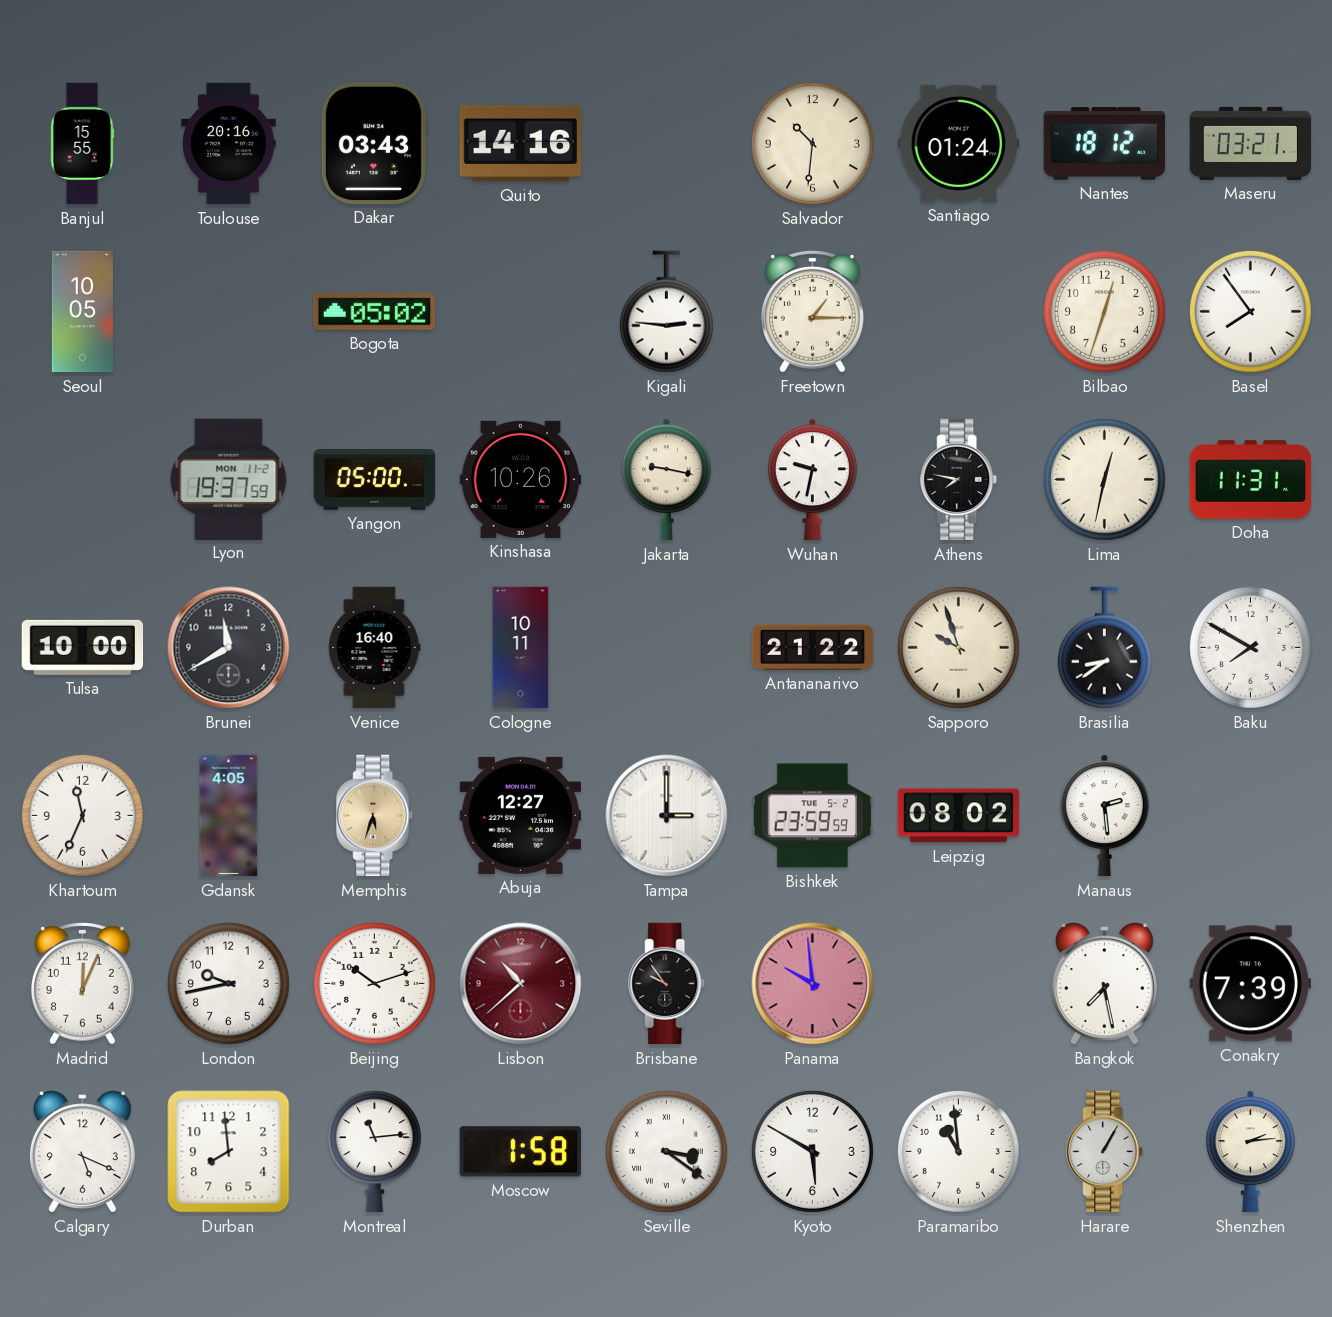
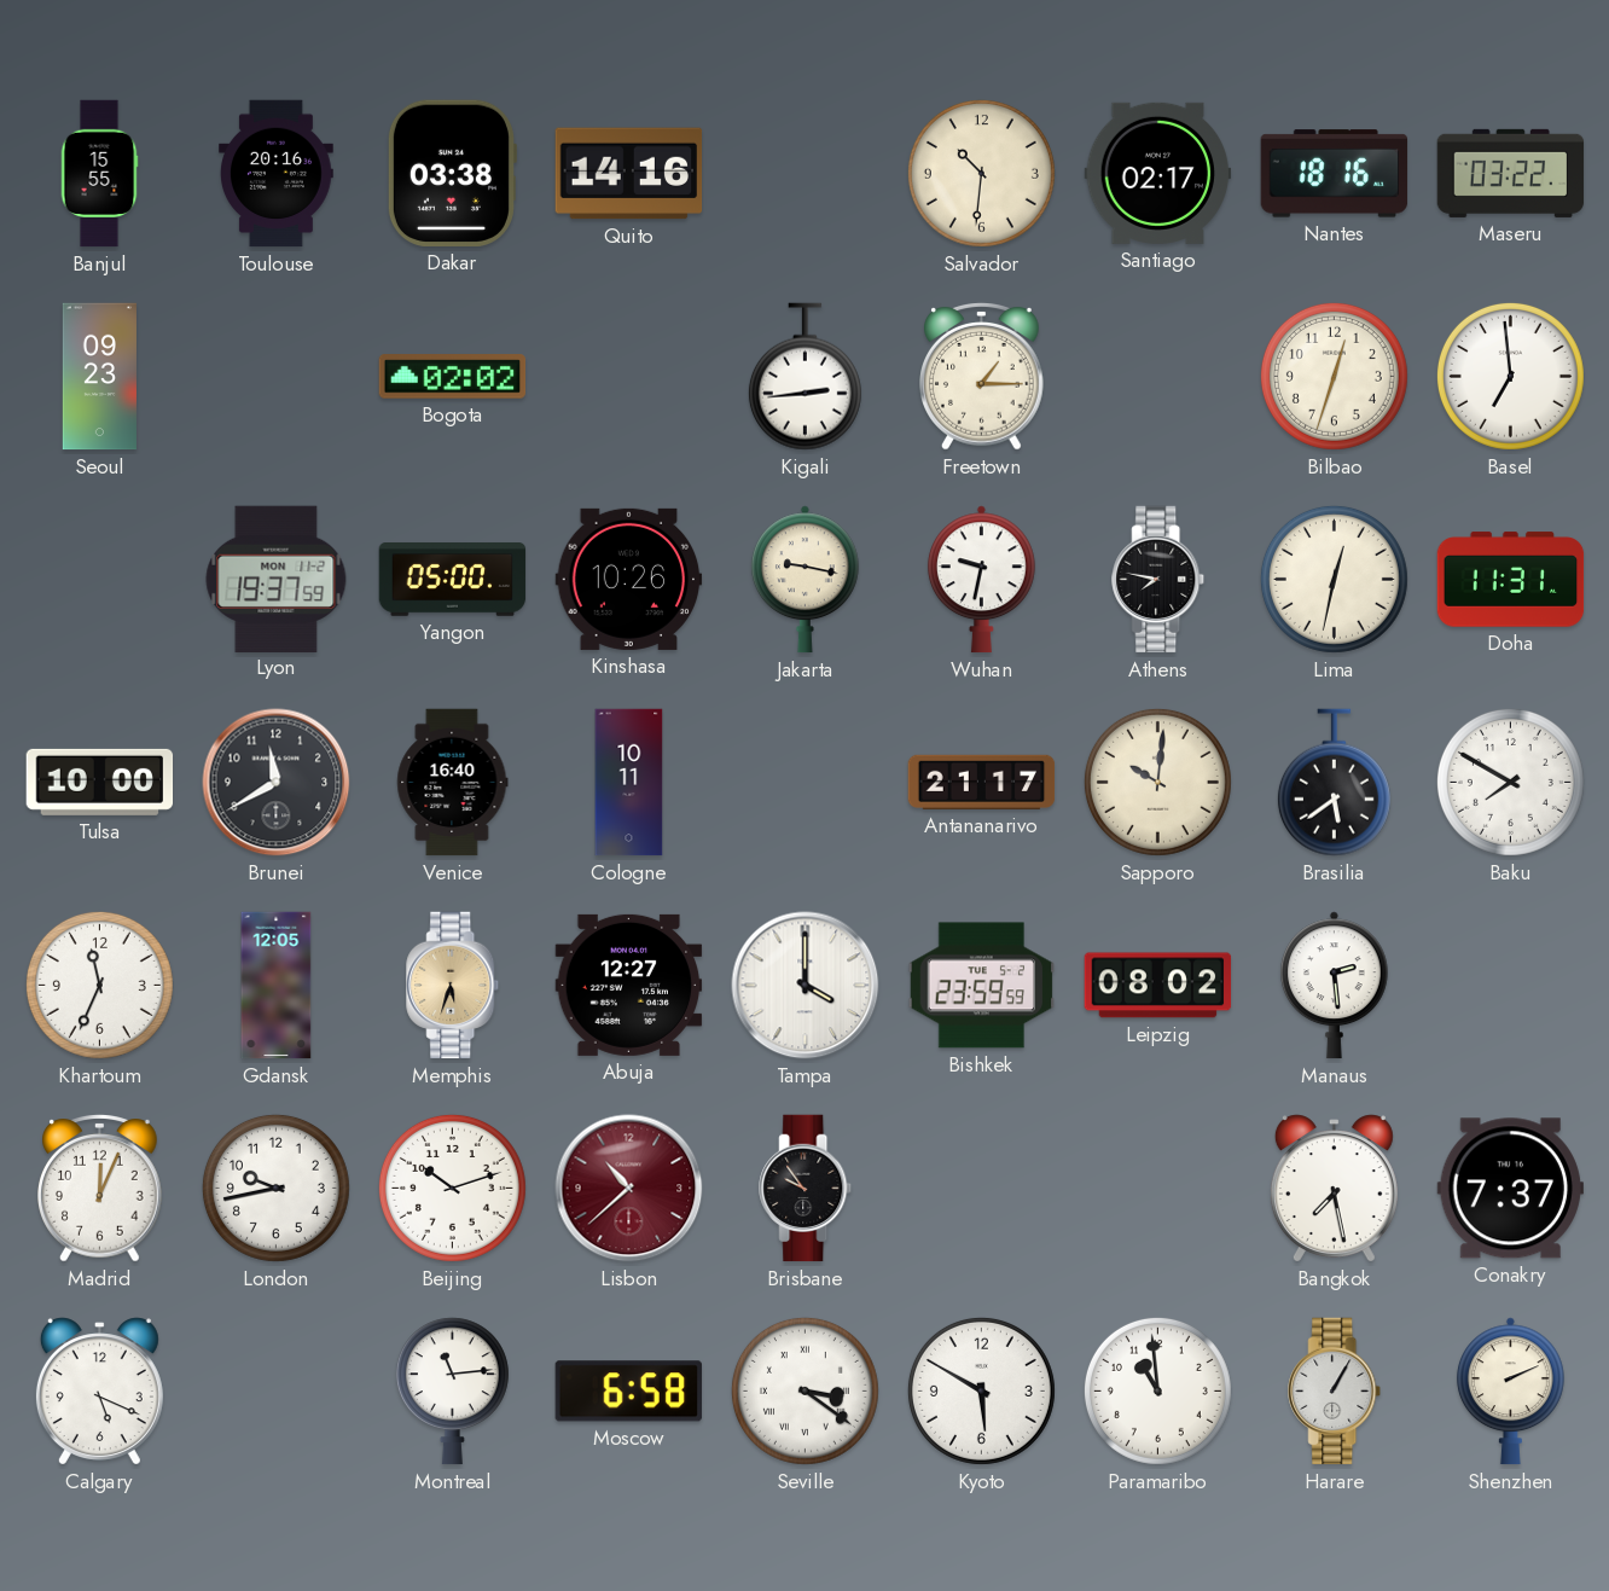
Dakar: 03:43 -> 03:38
Santiago: 01:24 -> 02:17
Nantes: 18:12 -> 18:16
Maseru: 03:21 -> 03:22
Seoul: 10:05 -> 09:23
Bogota: 05:02 -> 02:02
Kigali: 2:46 -> 2:44
Basel: 7:54 -> 6:59
Antananarivo: 21:22 -> 21:17
Sapporo: 9:57 -> 10:01
Brasilia: 8:39 -> 5:39
Gdansk: 4:05 -> 12:05
Tampa: 3:00 -> 4:00
Panama: 9:59 -> none
Conakry: 7:39 -> 7:37
Durban: 7:59 -> none
Moscow: 1:58 -> 6:58
Shenzhen: 2:14 -> 2:11
